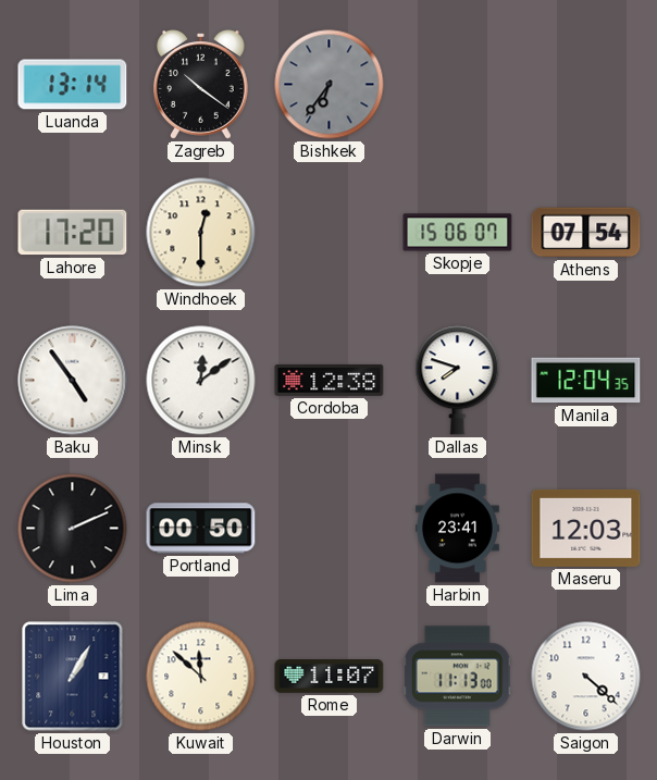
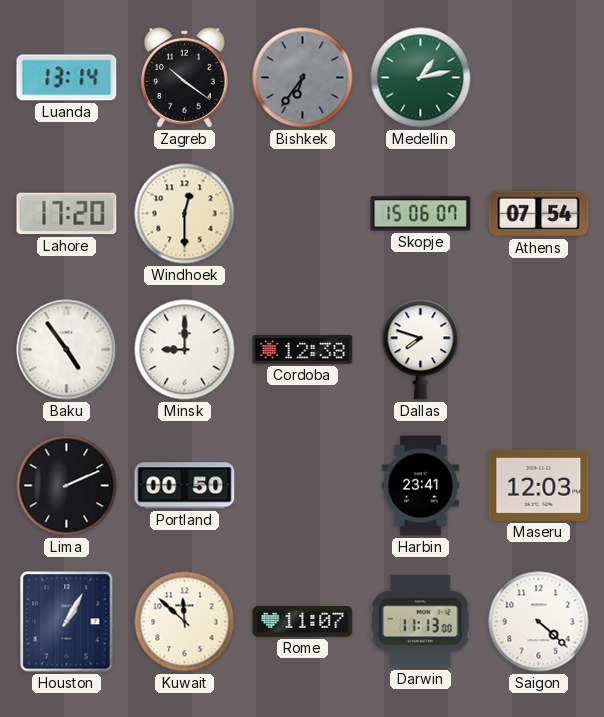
Medellin: none -> 1:13
Minsk: 12:09 -> 9:00
Manila: 12:04 -> none
